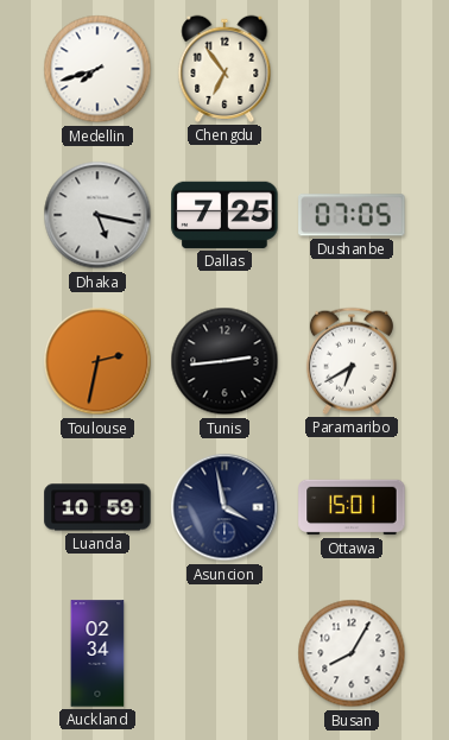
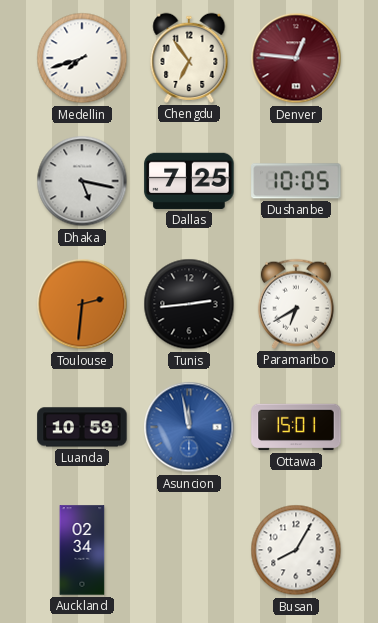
Denver: none -> 12:46
Dushanbe: 07:05 -> 10:05
Toulouse: 2:32 -> 2:31
Asuncion: 3:58 -> 11:58
Asuncion dial: navy -> blue
